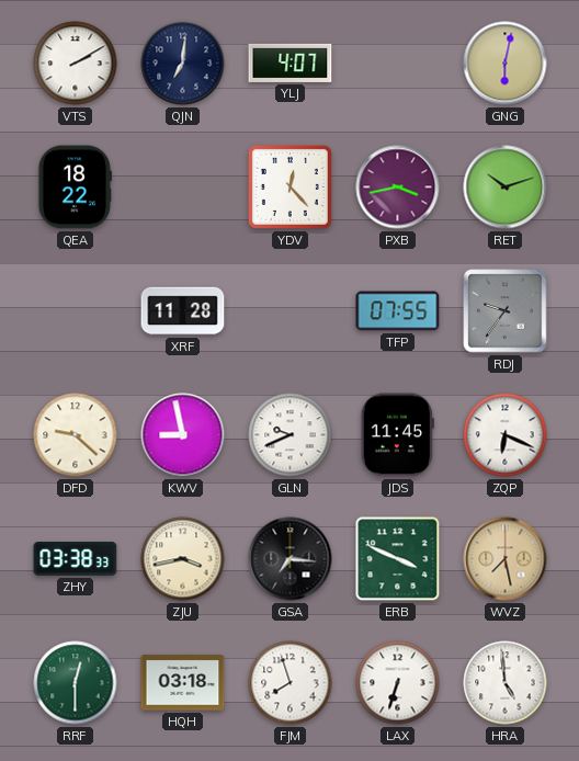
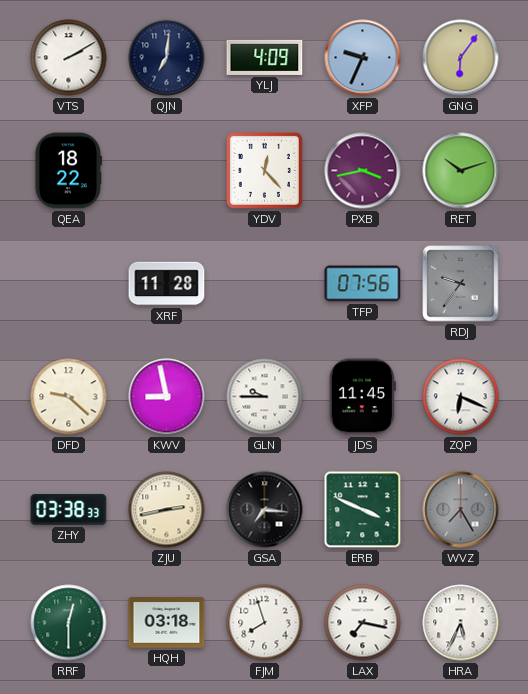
YLJ: 4:07 -> 4:09
XFP: none -> 9:34
GNG: 6:02 -> 6:06
TFP: 07:55 -> 07:56
GLN: 9:41 -> 9:45
ZJU: 3:43 -> 2:43
WVZ: 7:28 -> 7:25
WVZ dial: champagne -> grey
LAX: 6:33 -> 7:17
HRA: 4:59 -> 5:34
